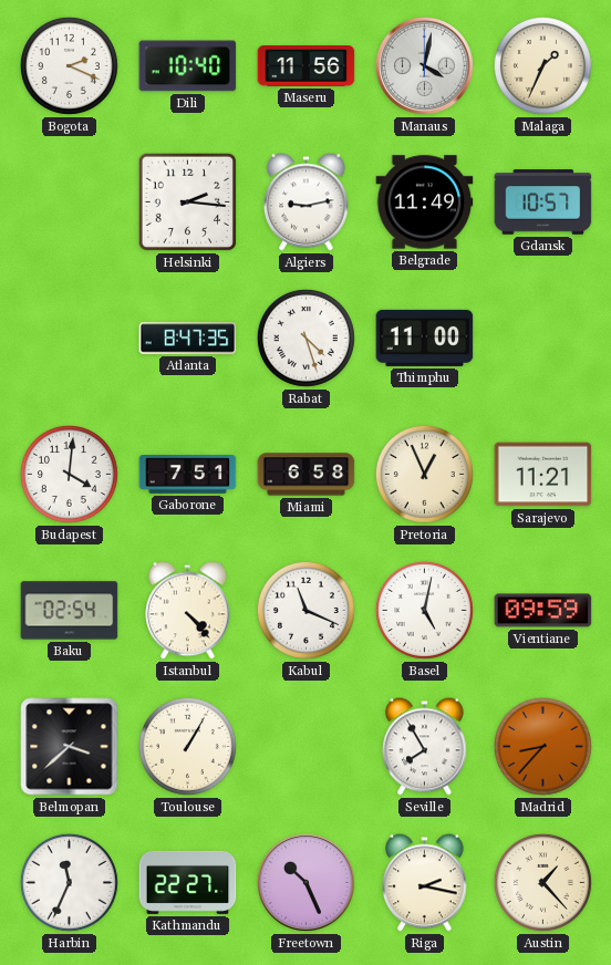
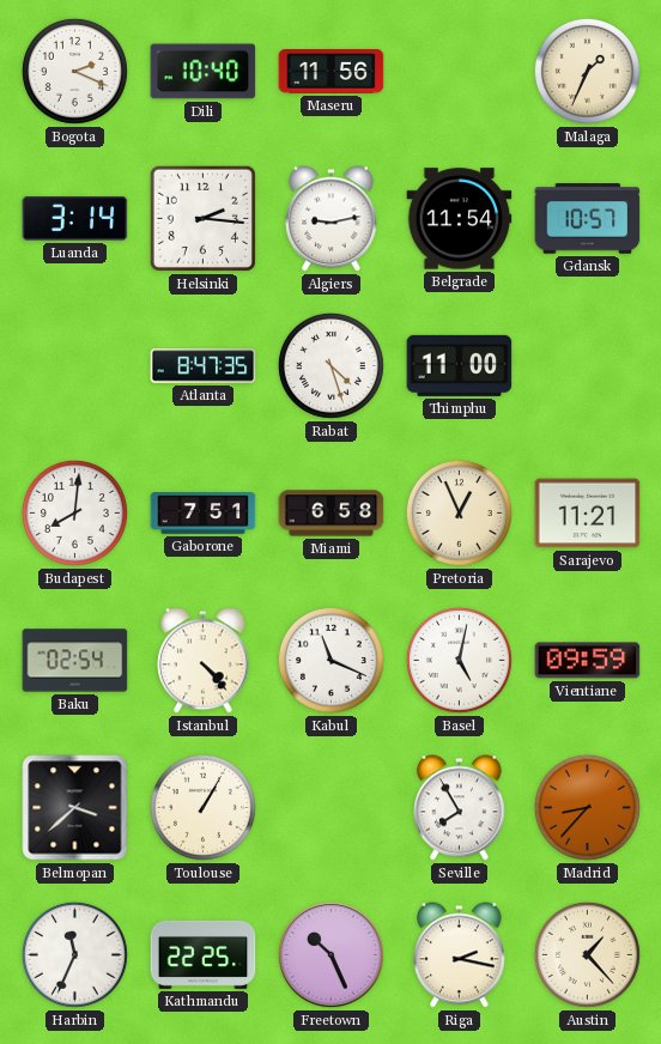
Manaus: 4:02 -> none
Luanda: none -> 3:14
Belgrade: 11:49 -> 11:54
Budapest: 4:01 -> 8:01
Kathmandu: 22:27 -> 22:25
